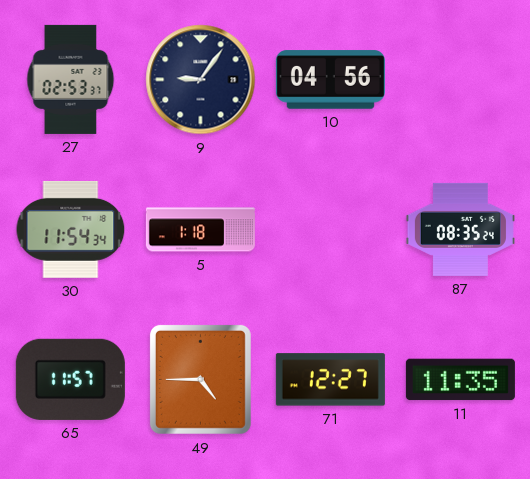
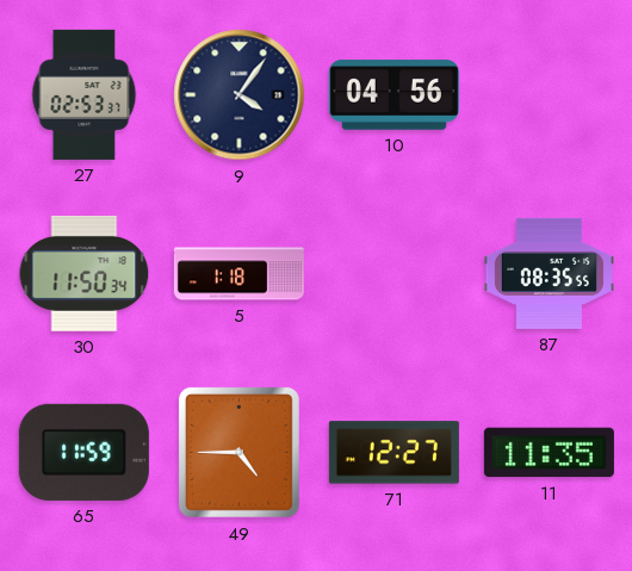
9: 9:06 -> 4:06
30: 11:54 -> 11:50
87: 08:35:24 -> 08:35:55
65: 11:57 -> 11:59
